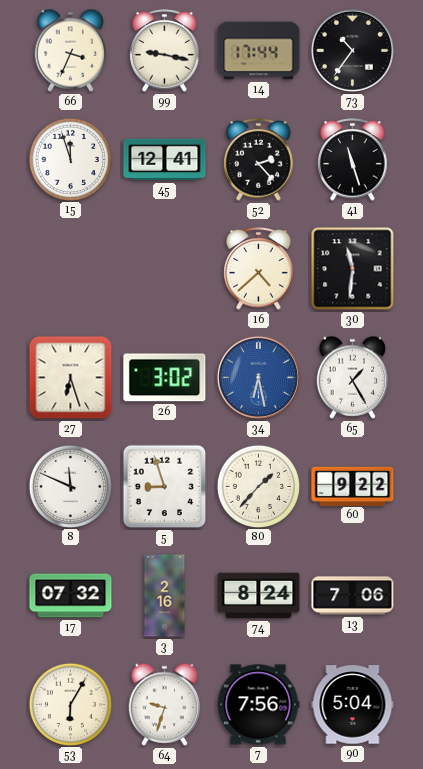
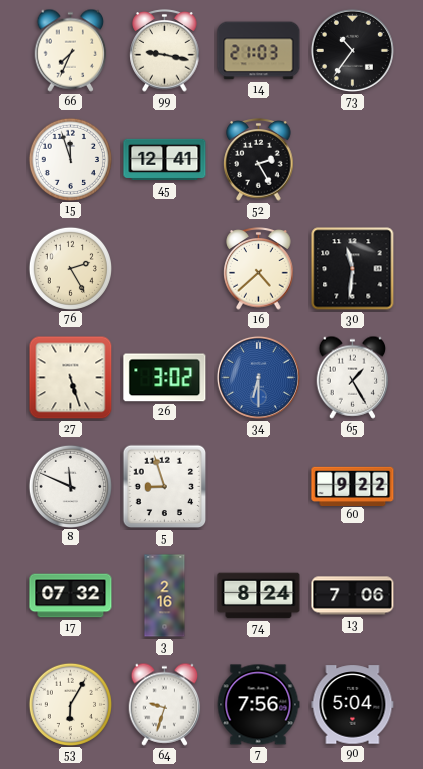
66: 3:34 -> 7:34
14: 17:44 -> 21:03
52: 2:23 -> 2:25
41: 11:27 -> none
76: none -> 2:25
27: 6:27 -> 5:27
34: 6:28 -> 6:30
80: 1:37 -> none
